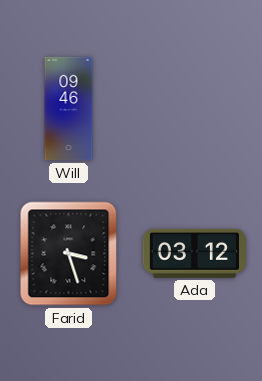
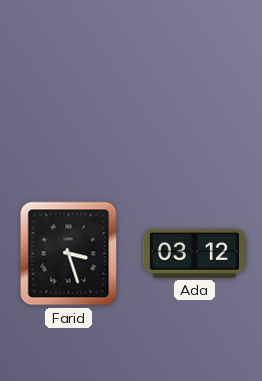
Will: 09:46 -> none
